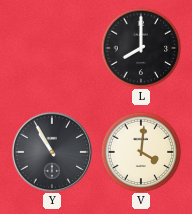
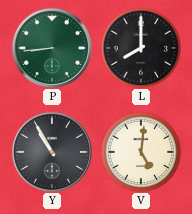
P: none -> 8:44
V: 4:01 -> 5:01
